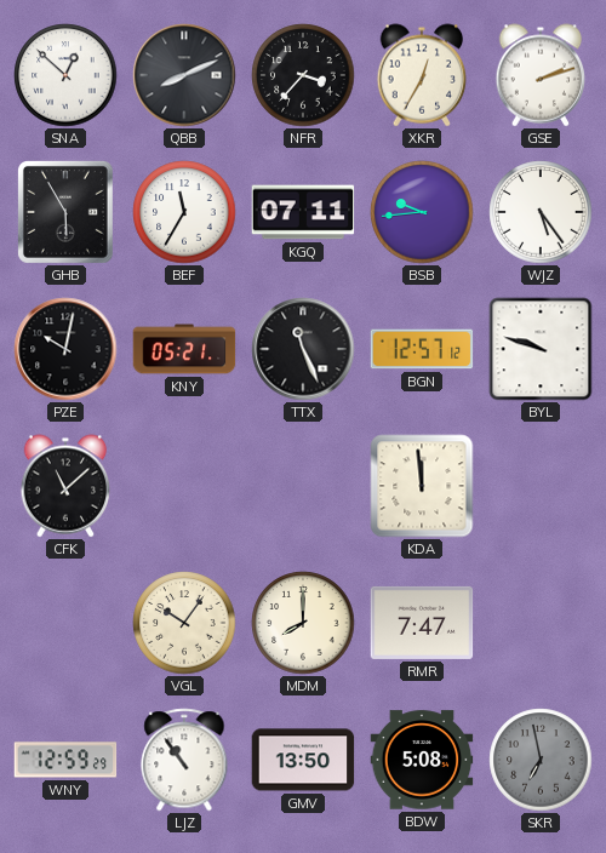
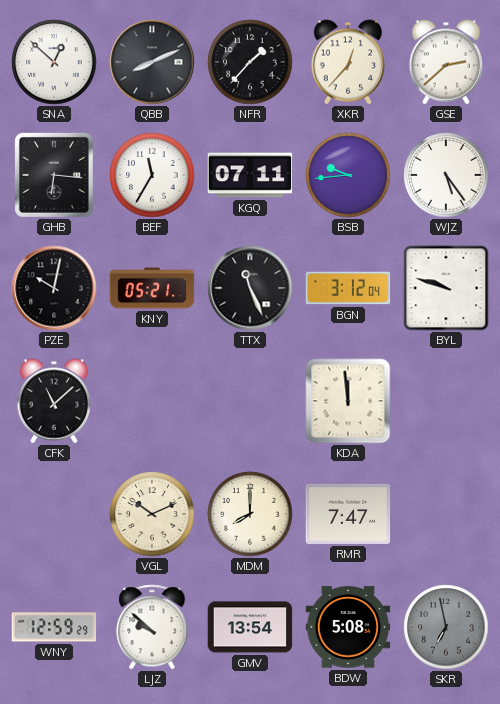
NFR: 3:37 -> 1:37
XKR: 12:35 -> 12:37
GSE: 2:12 -> 2:38
GHB: 5:55 -> 6:16
BGN: 12:57 -> 3:12
VGL: 10:06 -> 10:11
LJZ: 10:54 -> 9:52
GMV: 13:50 -> 13:54
